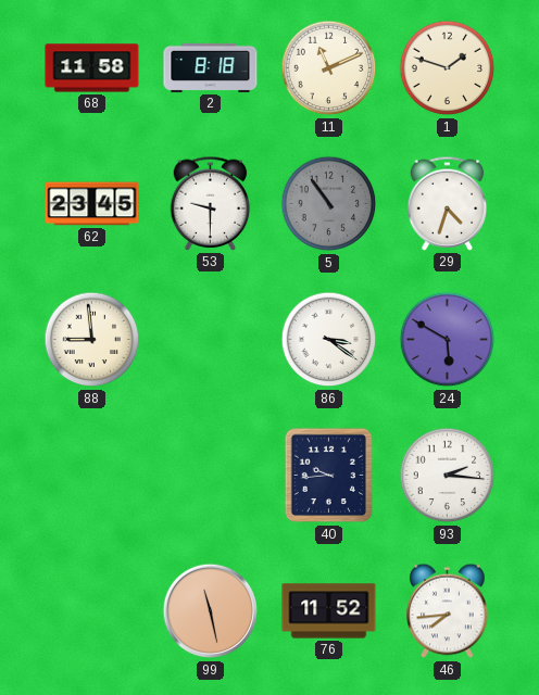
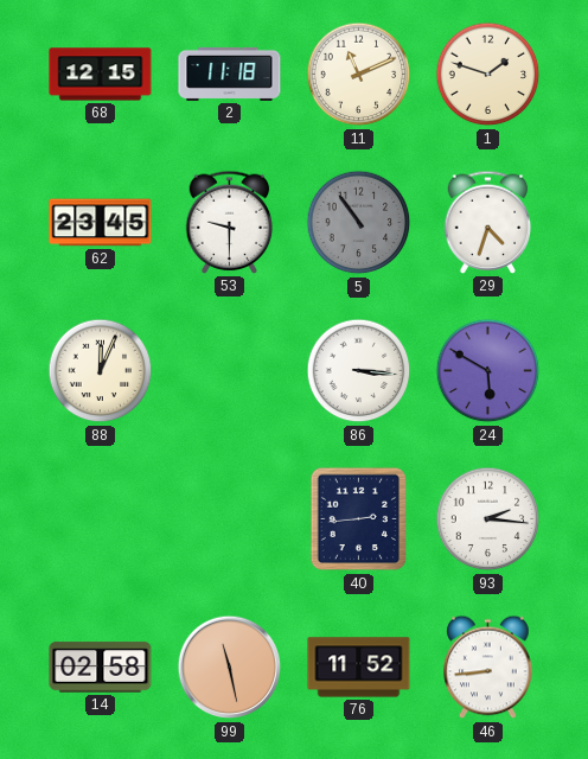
68: 11:58 -> 12:15
2: 8:18 -> 11:18
88: 8:59 -> 12:04
86: 3:21 -> 3:16
40: 9:44 -> 2:44
14: none -> 02:58
46: 7:44 -> 8:44
